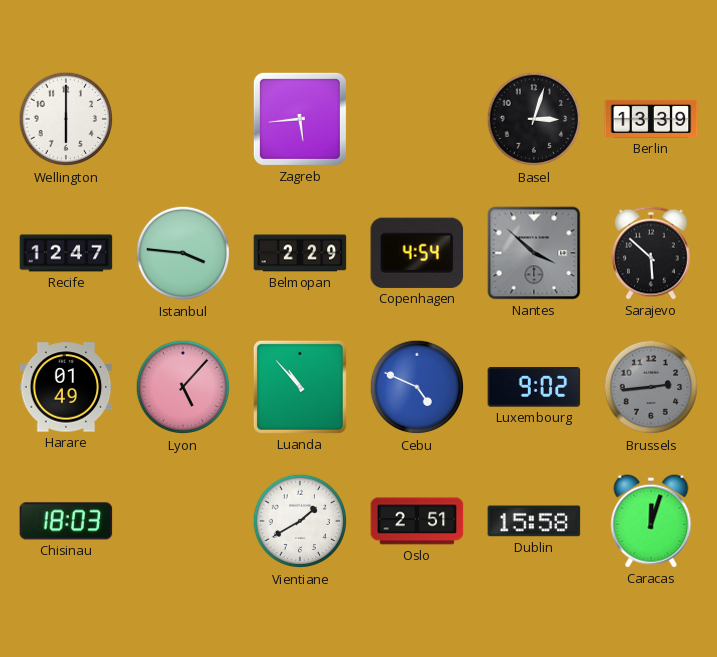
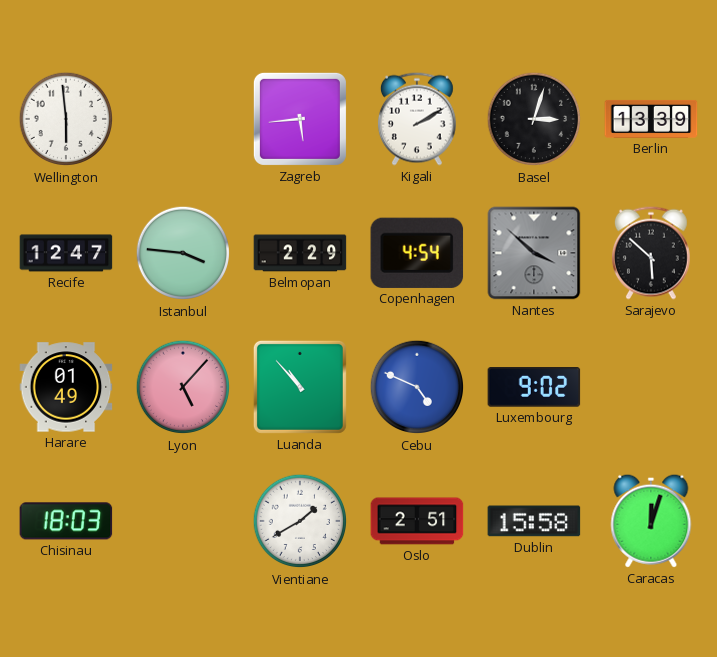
Wellington: 6:00 -> 5:59
Kigali: none -> 2:10
Brussels: 2:44 -> none
